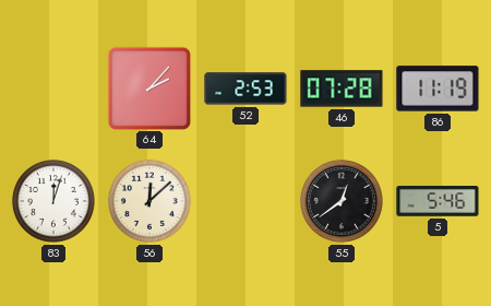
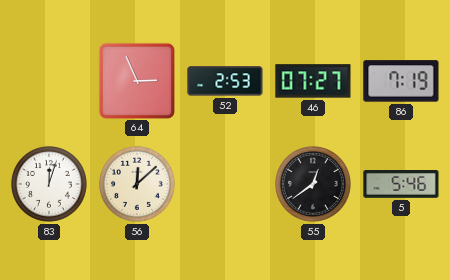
64: 2:07 -> 2:56
46: 07:28 -> 07:27
86: 11:19 -> 7:19
